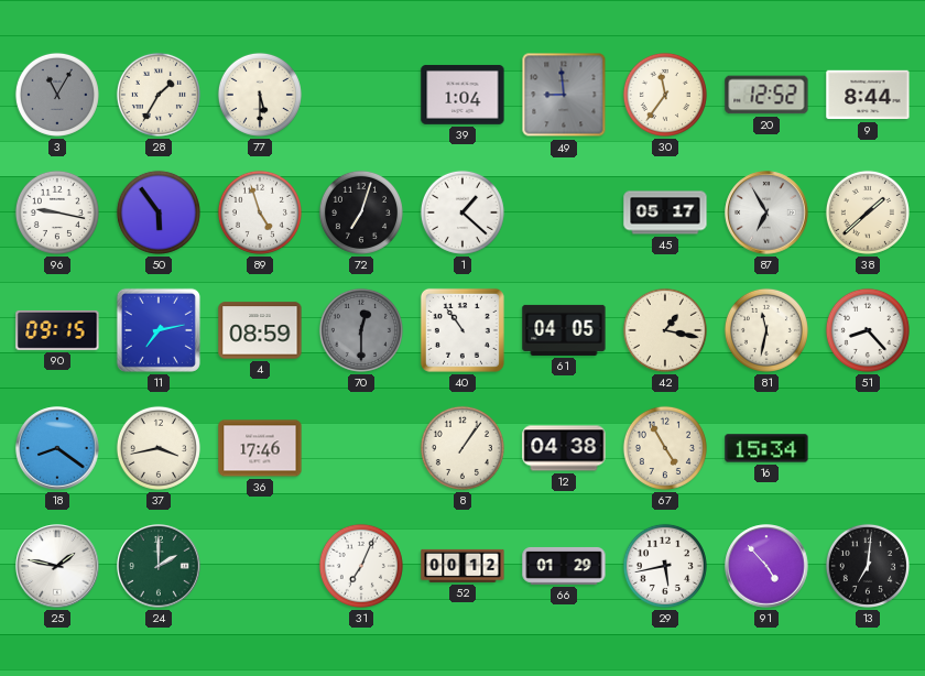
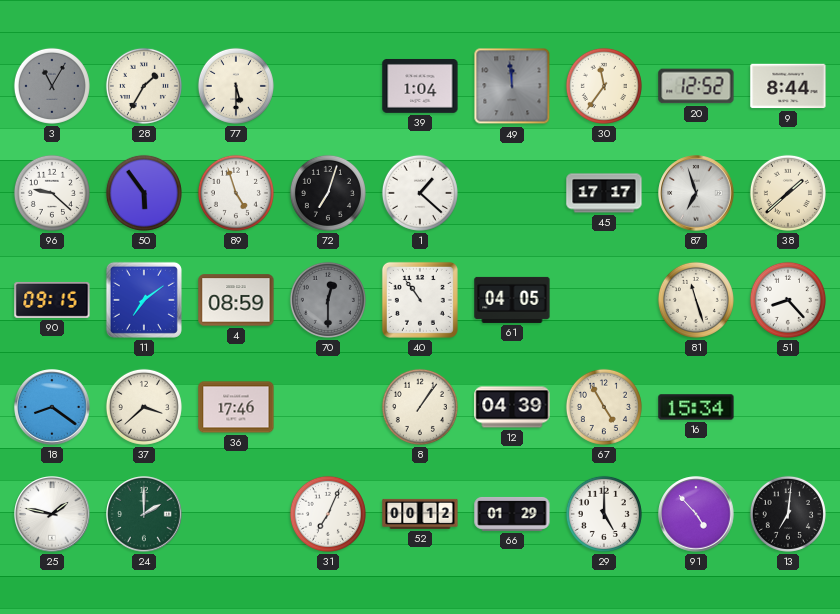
49: 8:59 -> 11:59
96: 9:17 -> 9:22
45: 05:17 -> 17:17
87: 6:55 -> 6:57
11: 7:13 -> 7:09
42: 1:17 -> none
81: 11:32 -> 11:27
37: 3:43 -> 3:38
12: 04:38 -> 04:39
29: 5:43 -> 5:00
